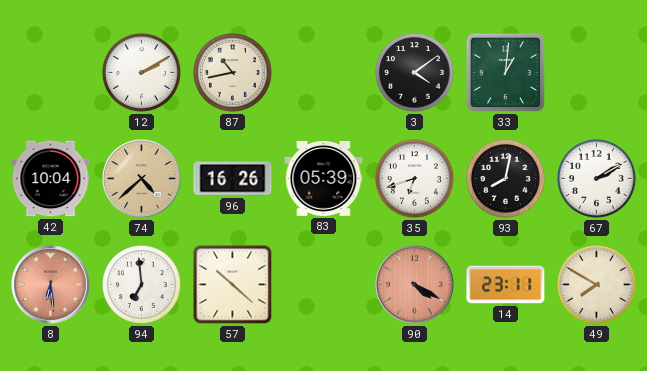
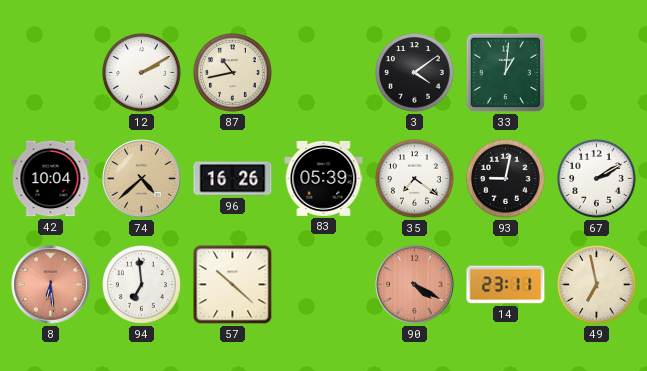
35: 6:42 -> 7:21
93: 8:02 -> 9:02
49: 7:50 -> 6:58
